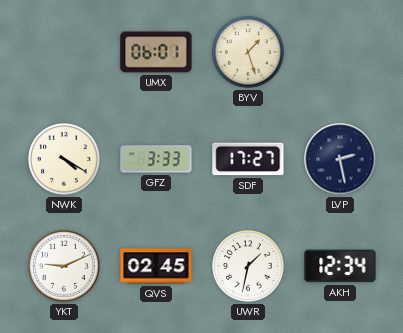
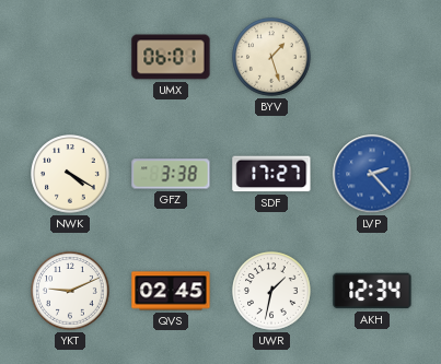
GFZ: 3:33 -> 3:38
LVP: 2:28 -> 2:23
LVP dial: navy -> blue
